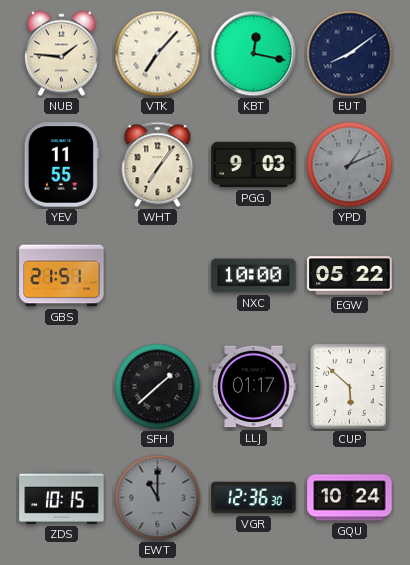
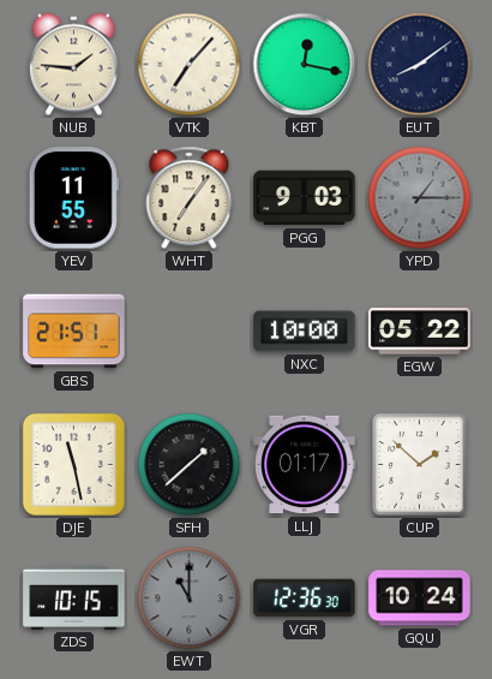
YPD: 1:11 -> 1:15
DJE: none -> 11:28
CUP: 5:52 -> 1:52
